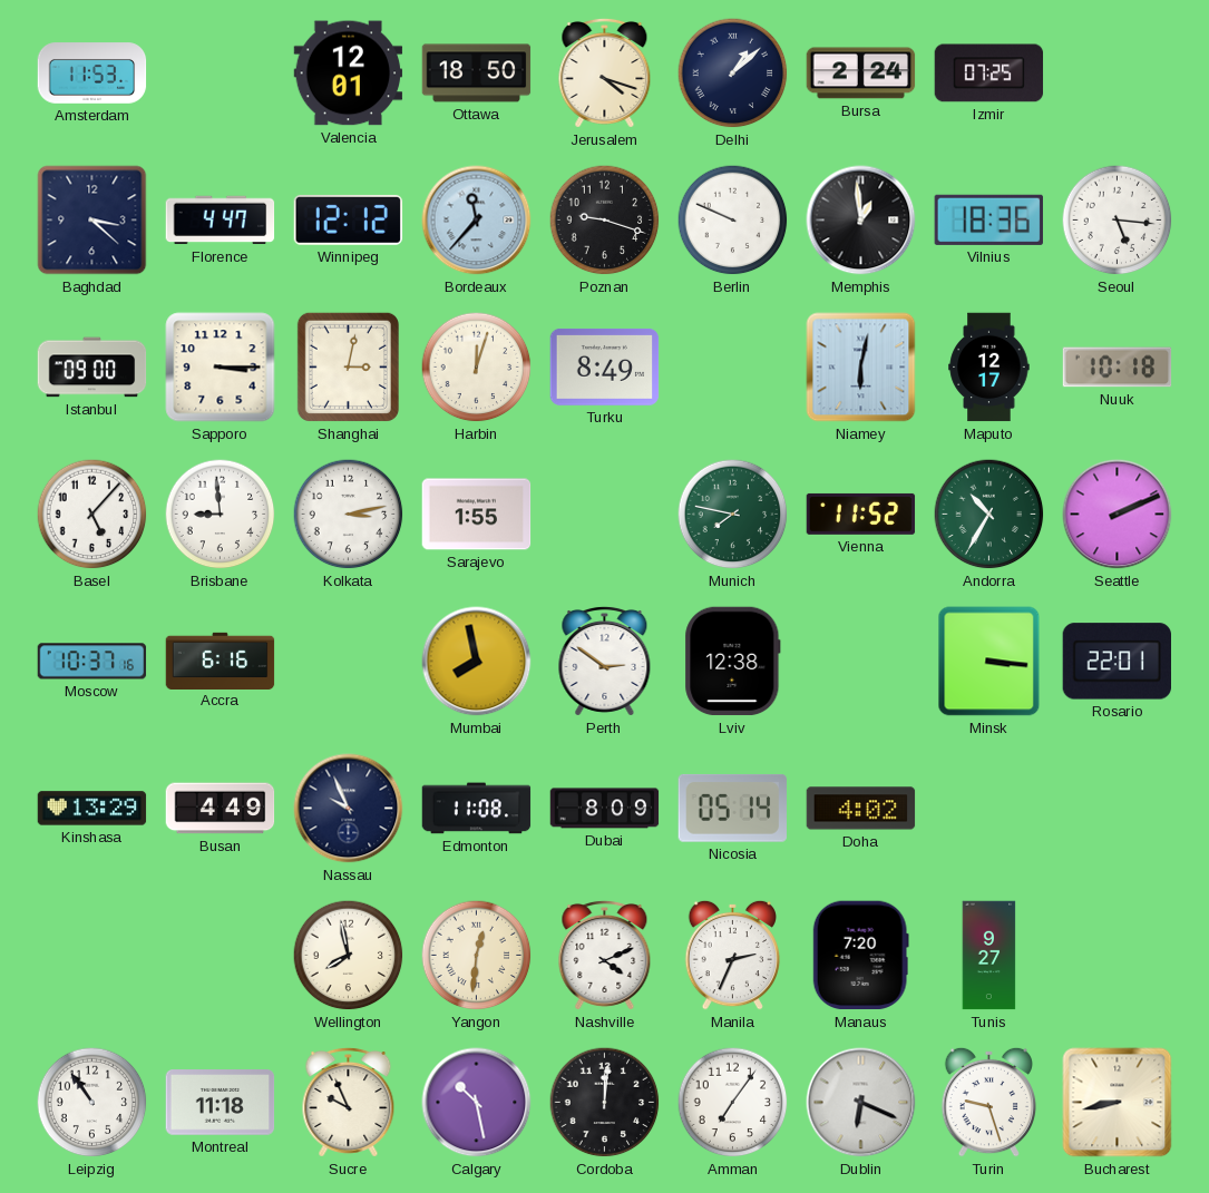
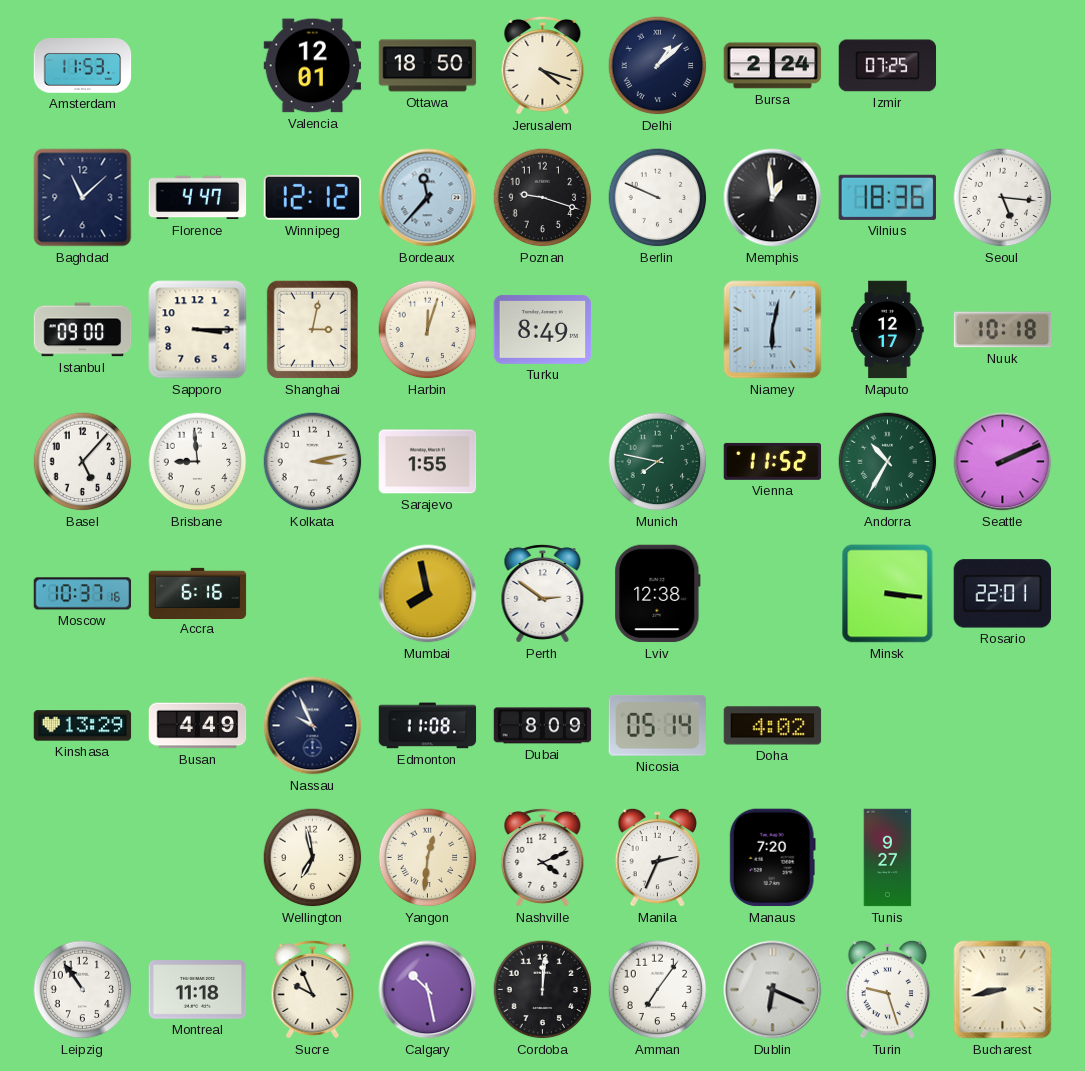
Baghdad: 3:22 -> 11:08
Wellington: 7:58 -> 6:58
